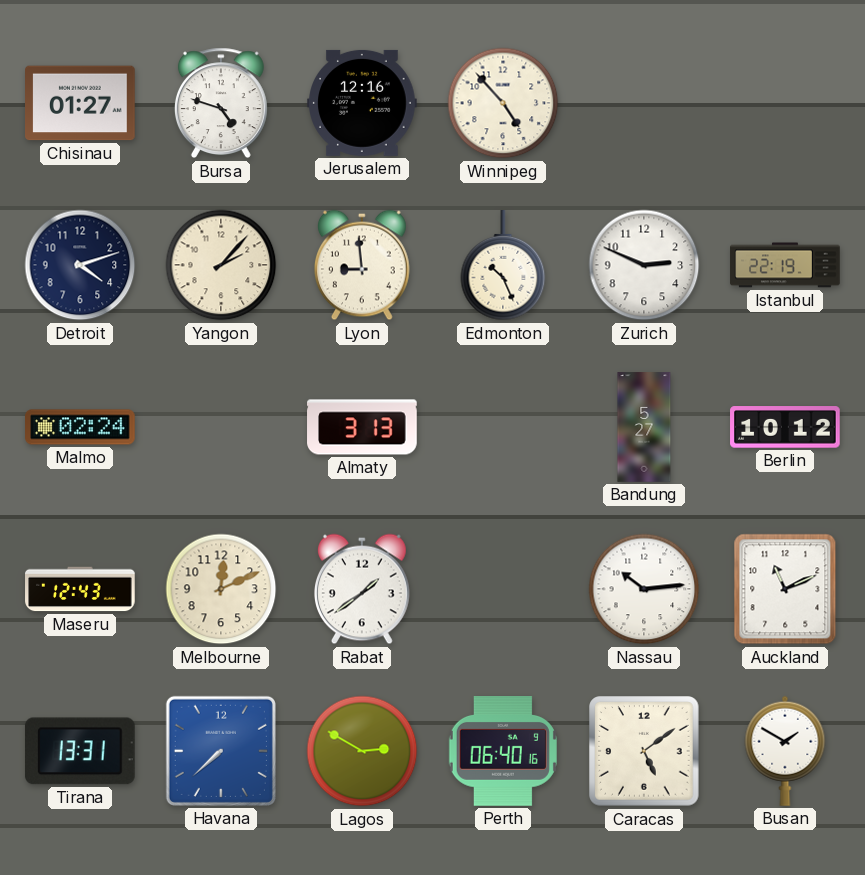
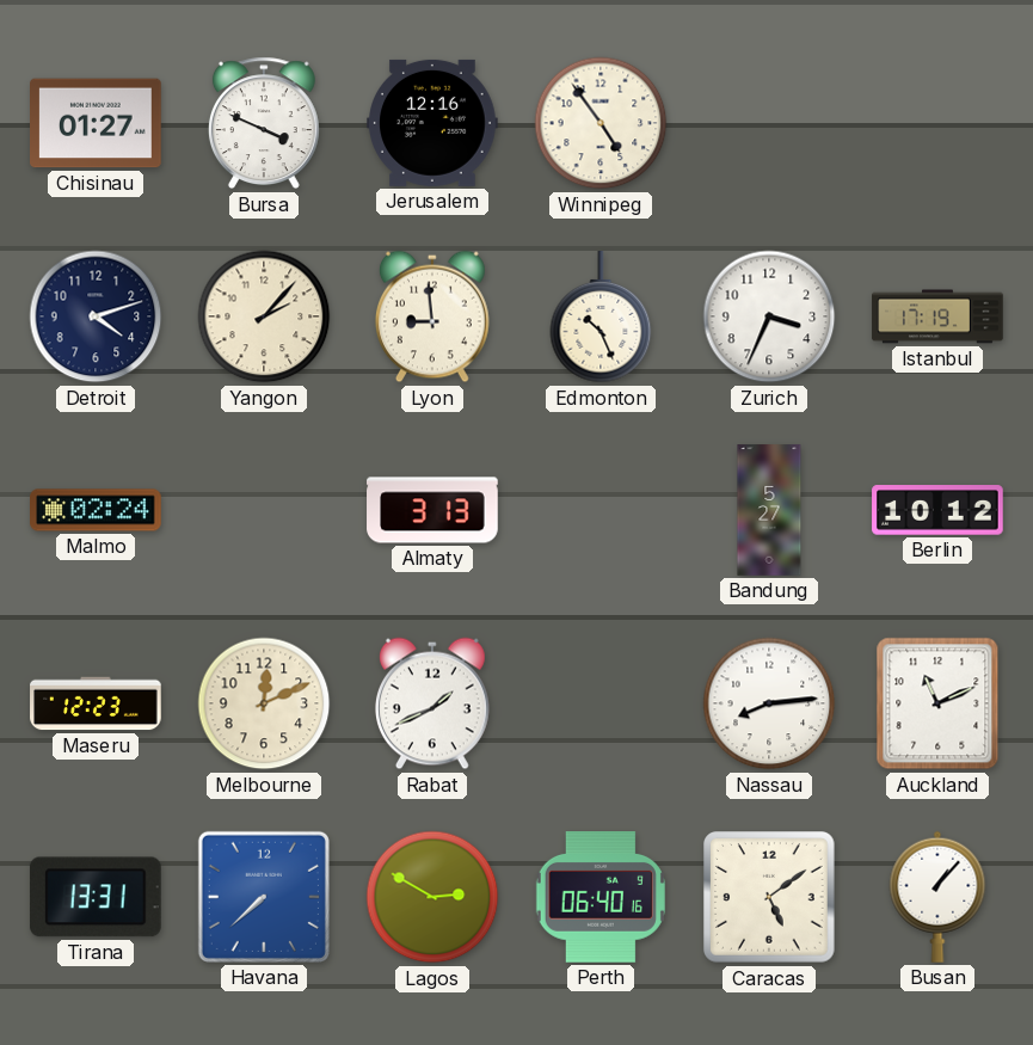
Bursa: 4:48 -> 3:49
Winnipeg: 4:53 -> 4:54
Zurich: 2:49 -> 3:34
Istanbul: 22:19 -> 17:19
Maseru: 12:43 -> 12:23
Rabat: 1:39 -> 1:41
Nassau: 10:14 -> 8:14
Busan: 1:50 -> 1:07
